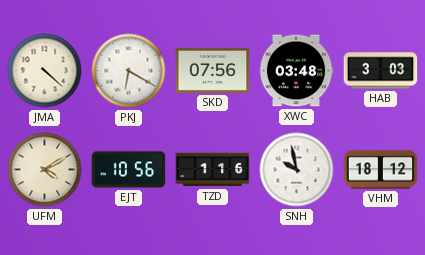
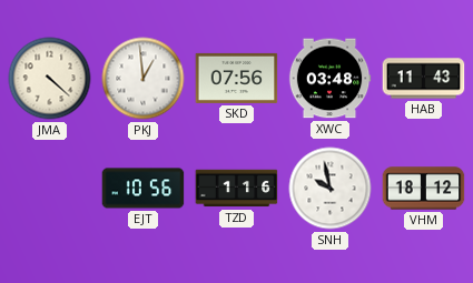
PKJ: 6:20 -> 12:59
HAB: 3:03 -> 11:43
UFM: 4:10 -> none
